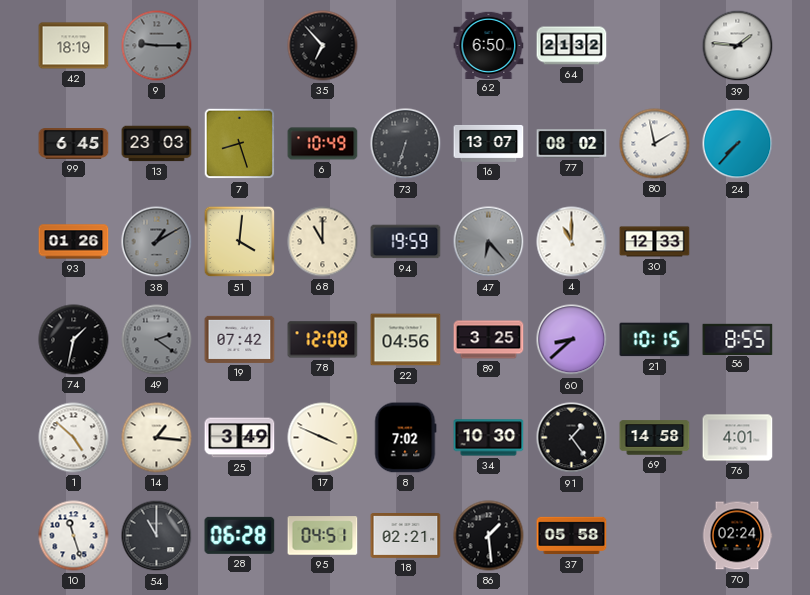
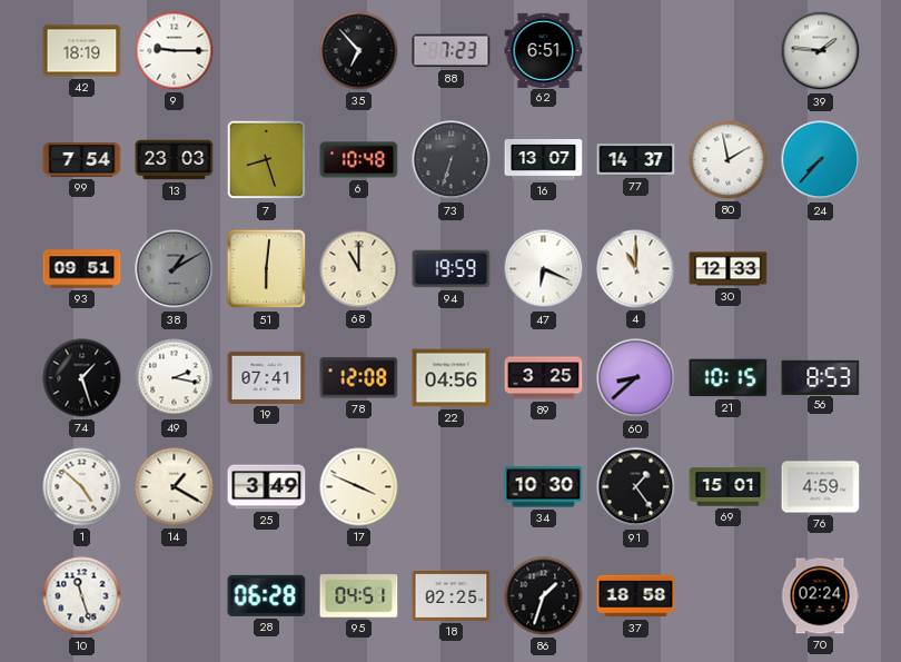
9 dial: grey -> white
88: none -> 7:23
62: 6:50 -> 6:51
64: 21:32 -> none
99: 6:45 -> 7:54
6: 10:49 -> 10:48
77: 08:02 -> 14:37
93: 01:26 -> 09:51
51: 4:01 -> 6:01
47: 6:23 -> 6:19
47 dial: grey -> white
74: 1:32 -> 1:27
49: 2:21 -> 2:17
49 dial: grey -> white
19: 07:42 -> 07:41
56: 8:55 -> 8:53
14: 1:16 -> 1:20
8: 7:02 -> none
69: 14:58 -> 15:01
76: 4:01 -> 4:59
54: 11:00 -> none
18: 02:21 -> 02:25
86: 1:29 -> 1:33
37: 05:58 -> 18:58
